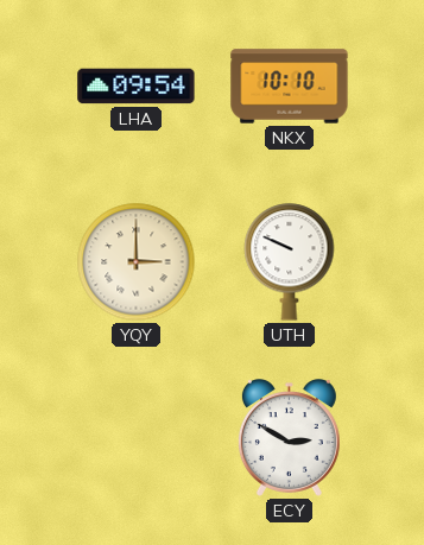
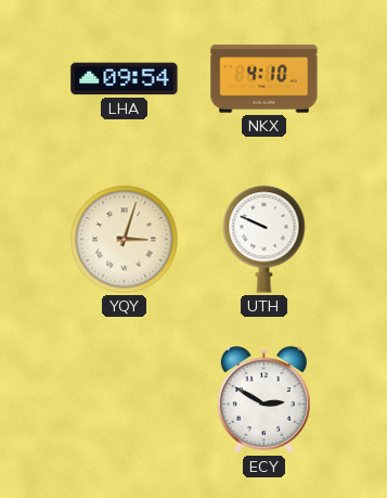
NKX: 10:10 -> 4:10
YQY: 3:00 -> 3:03
